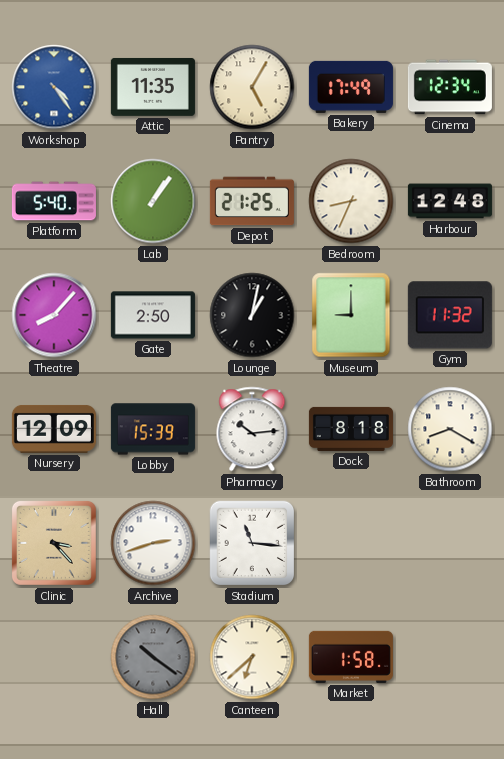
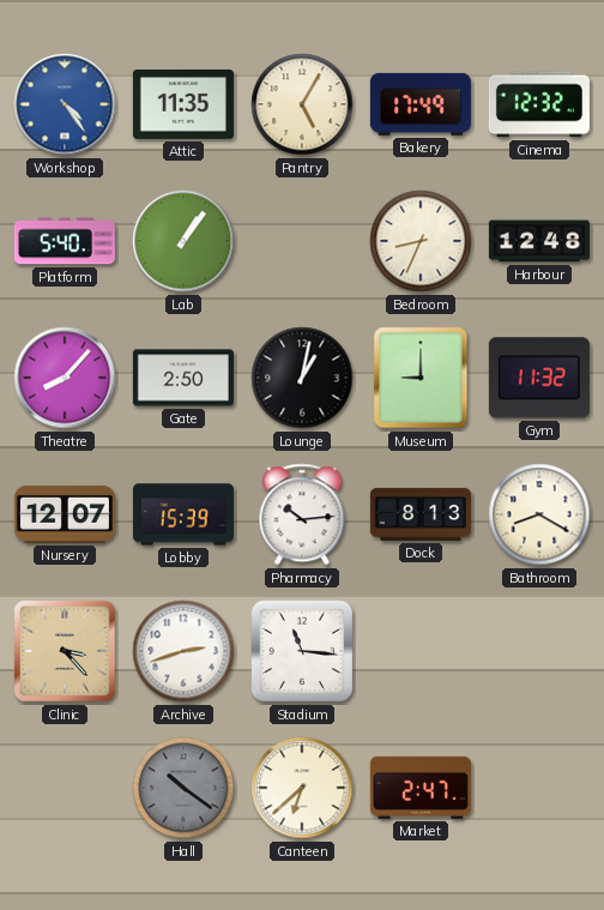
Cinema: 12:34 -> 12:32
Depot: 21:25 -> none
Nursery: 12:09 -> 12:07
Dock: 8:18 -> 8:13
Market: 1:58 -> 2:47
